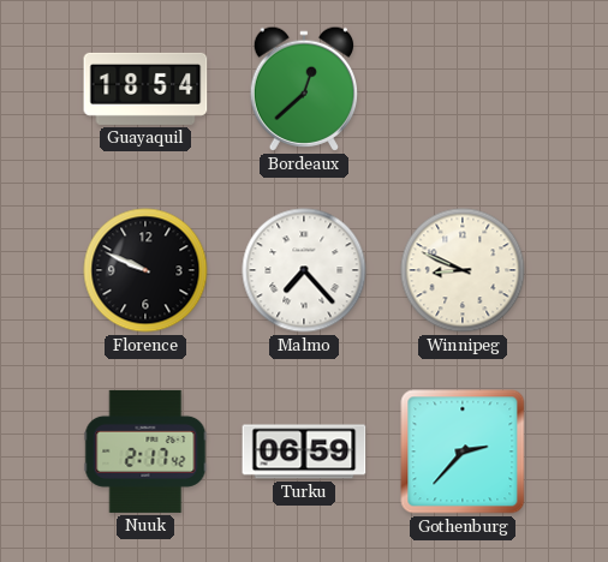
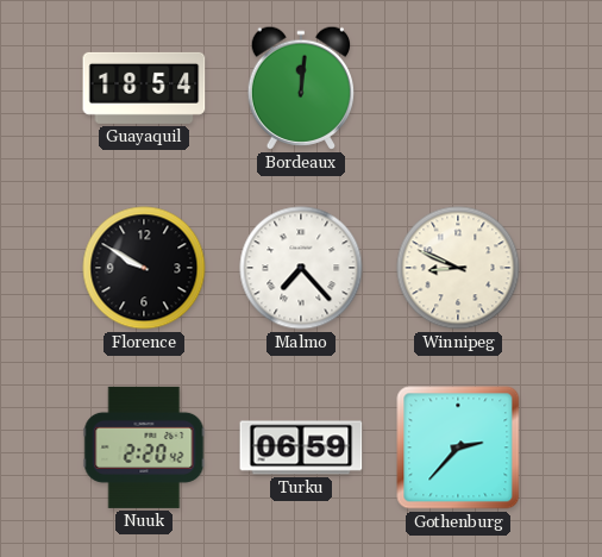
Bordeaux: 12:38 -> 12:01
Florence: 9:49 -> 9:50
Nuuk: 2:17 -> 2:20
